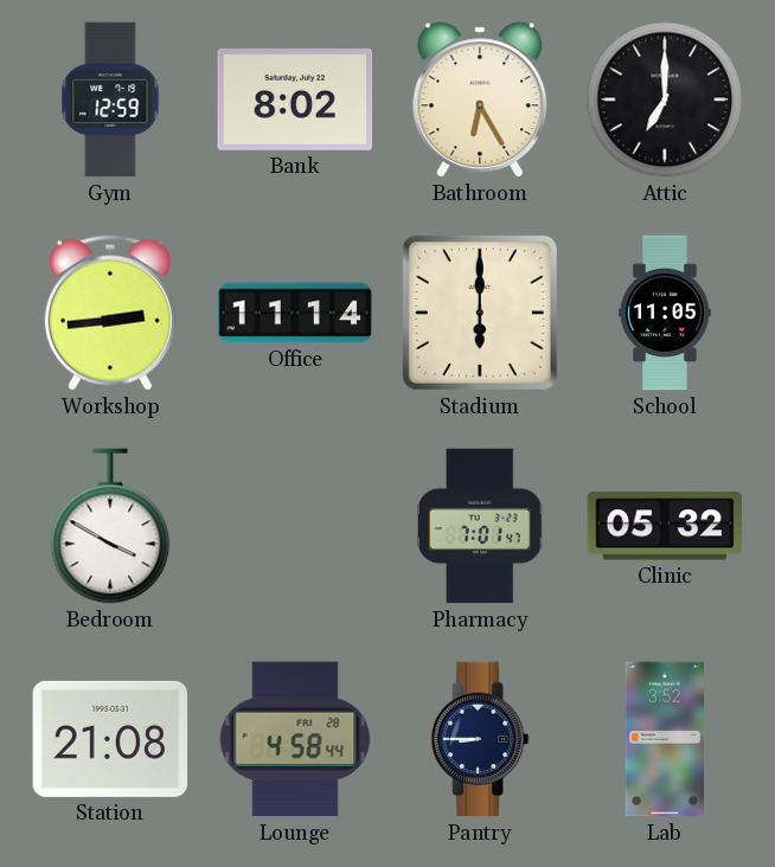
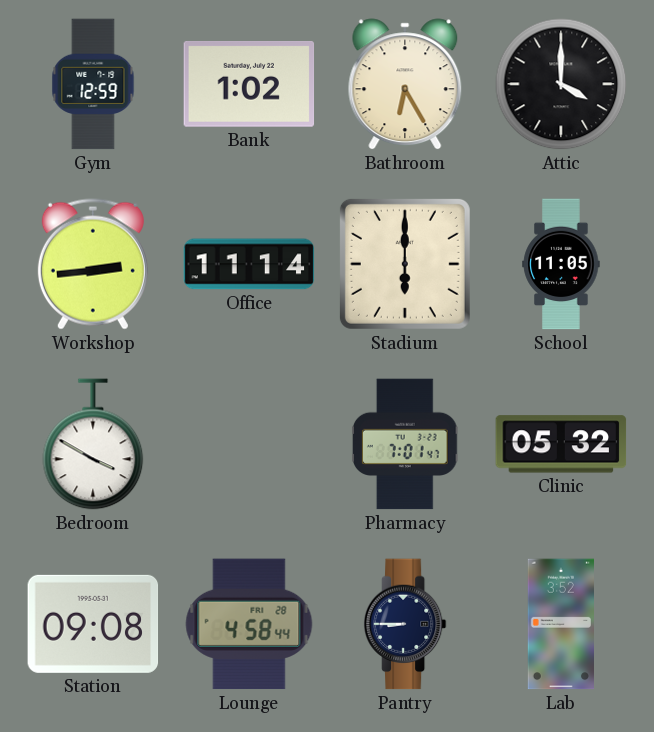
Bank: 8:02 -> 1:02
Attic: 7:00 -> 4:00
Station: 21:08 -> 09:08
